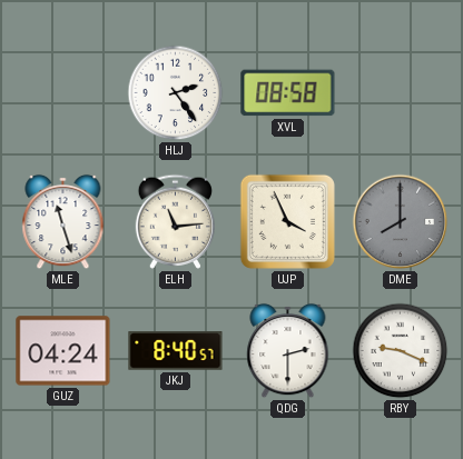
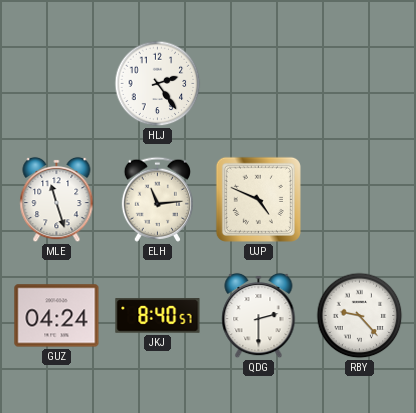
XVL: 08:58 -> none
UJP: 3:56 -> 4:49
DME: 8:00 -> none
RBY: 9:19 -> 9:23
